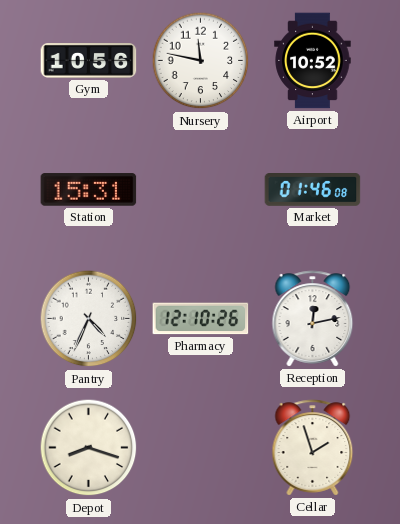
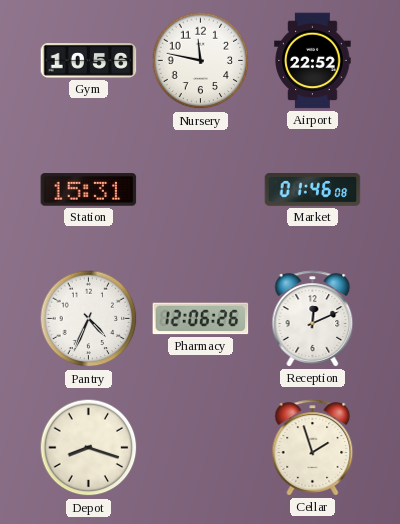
Airport: 10:52 -> 22:52
Pharmacy: 12:10 -> 12:06
Reception: 12:13 -> 12:11
